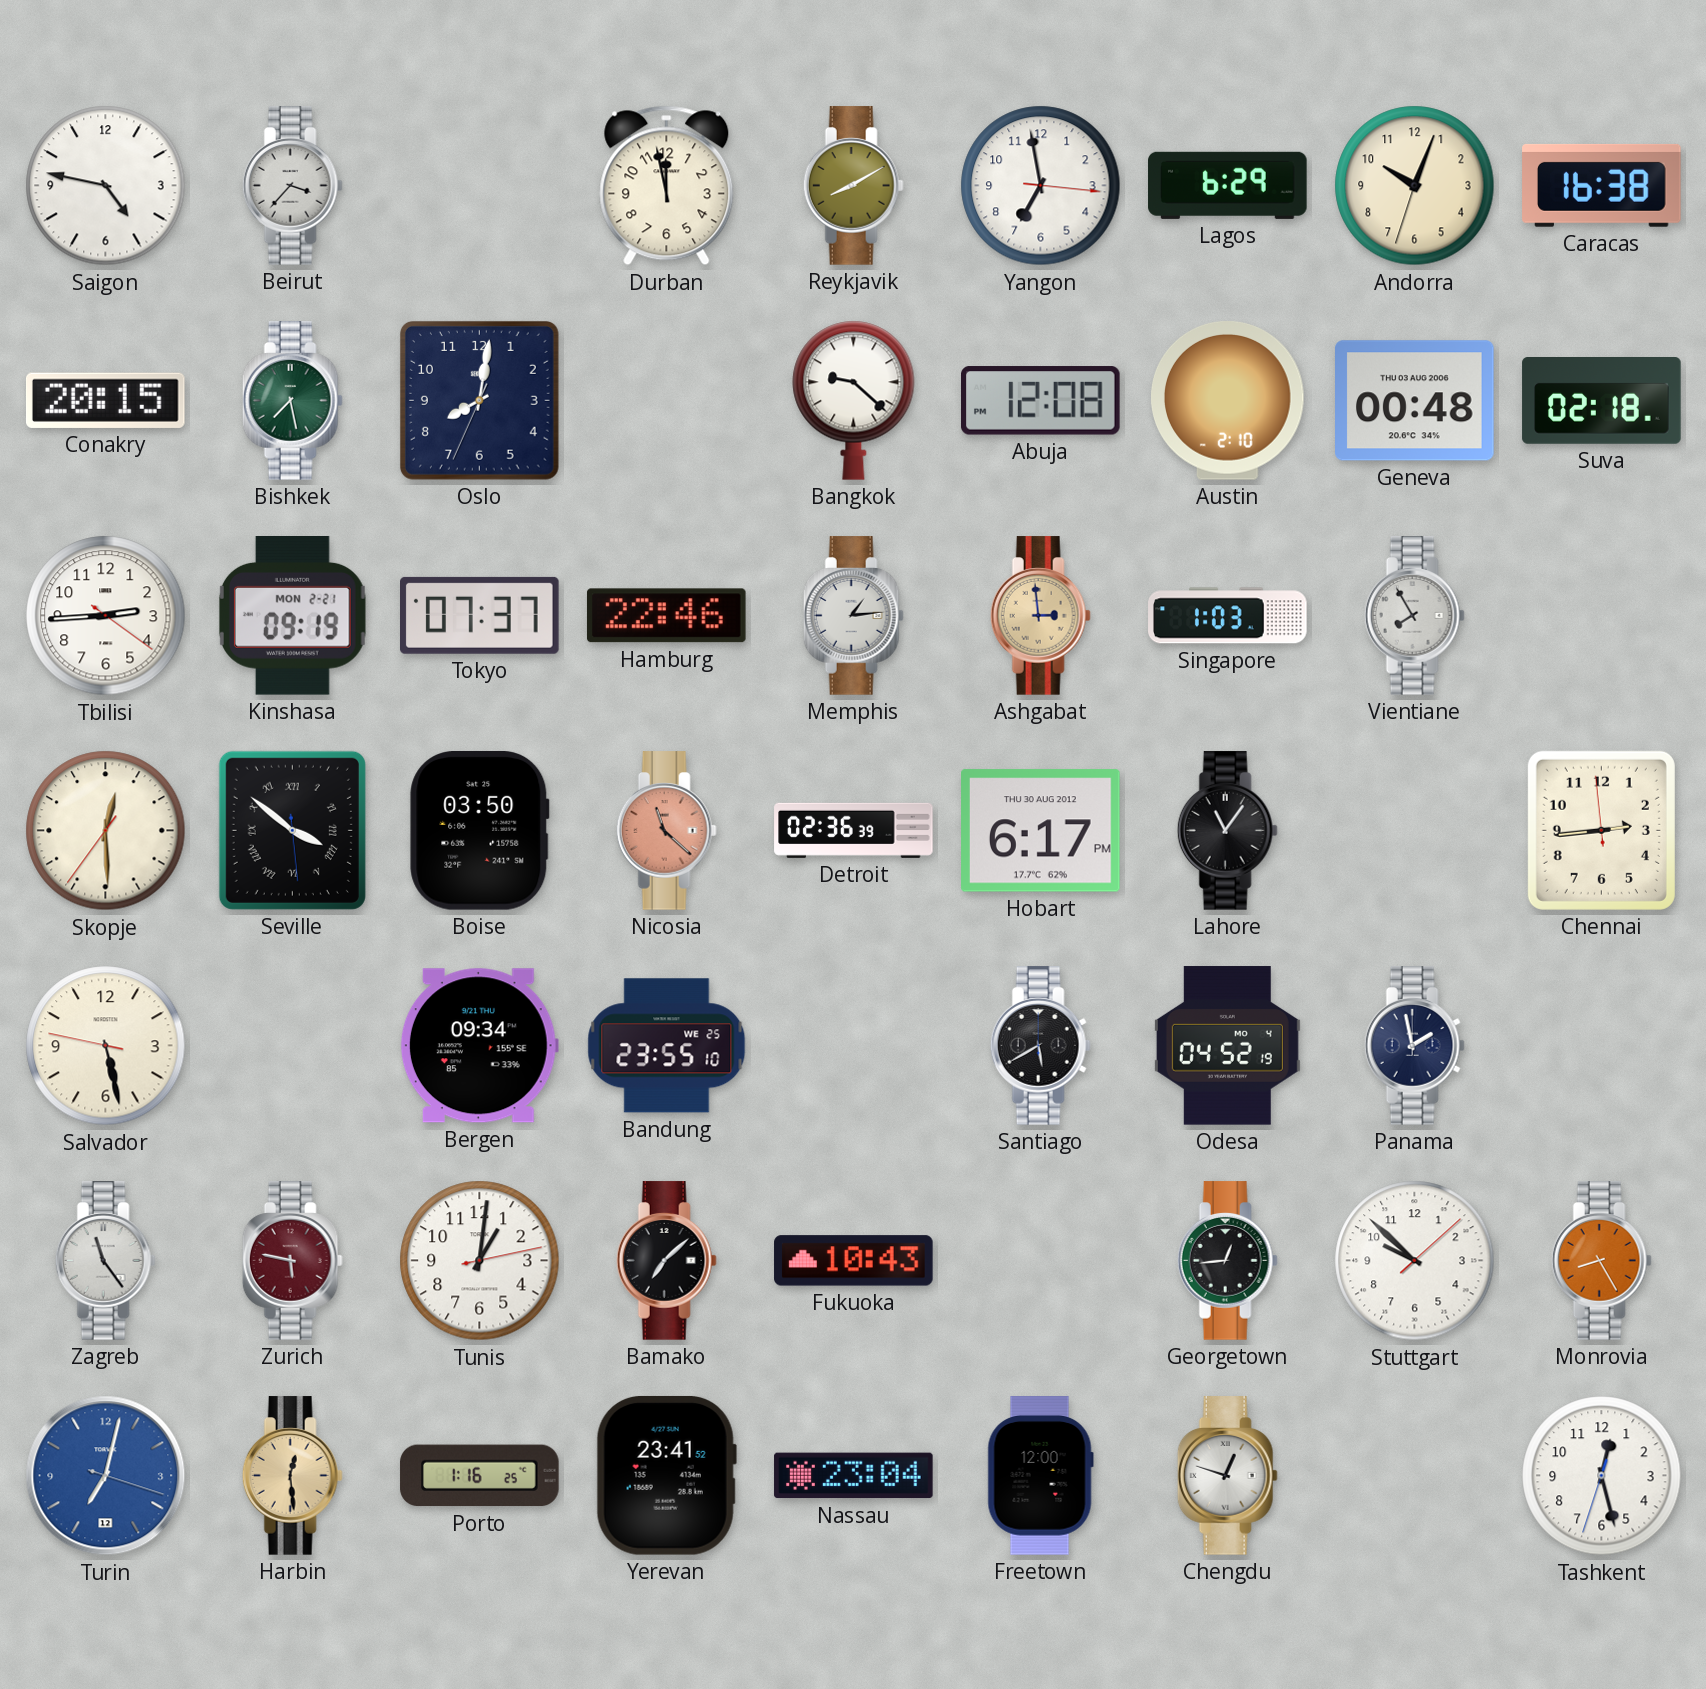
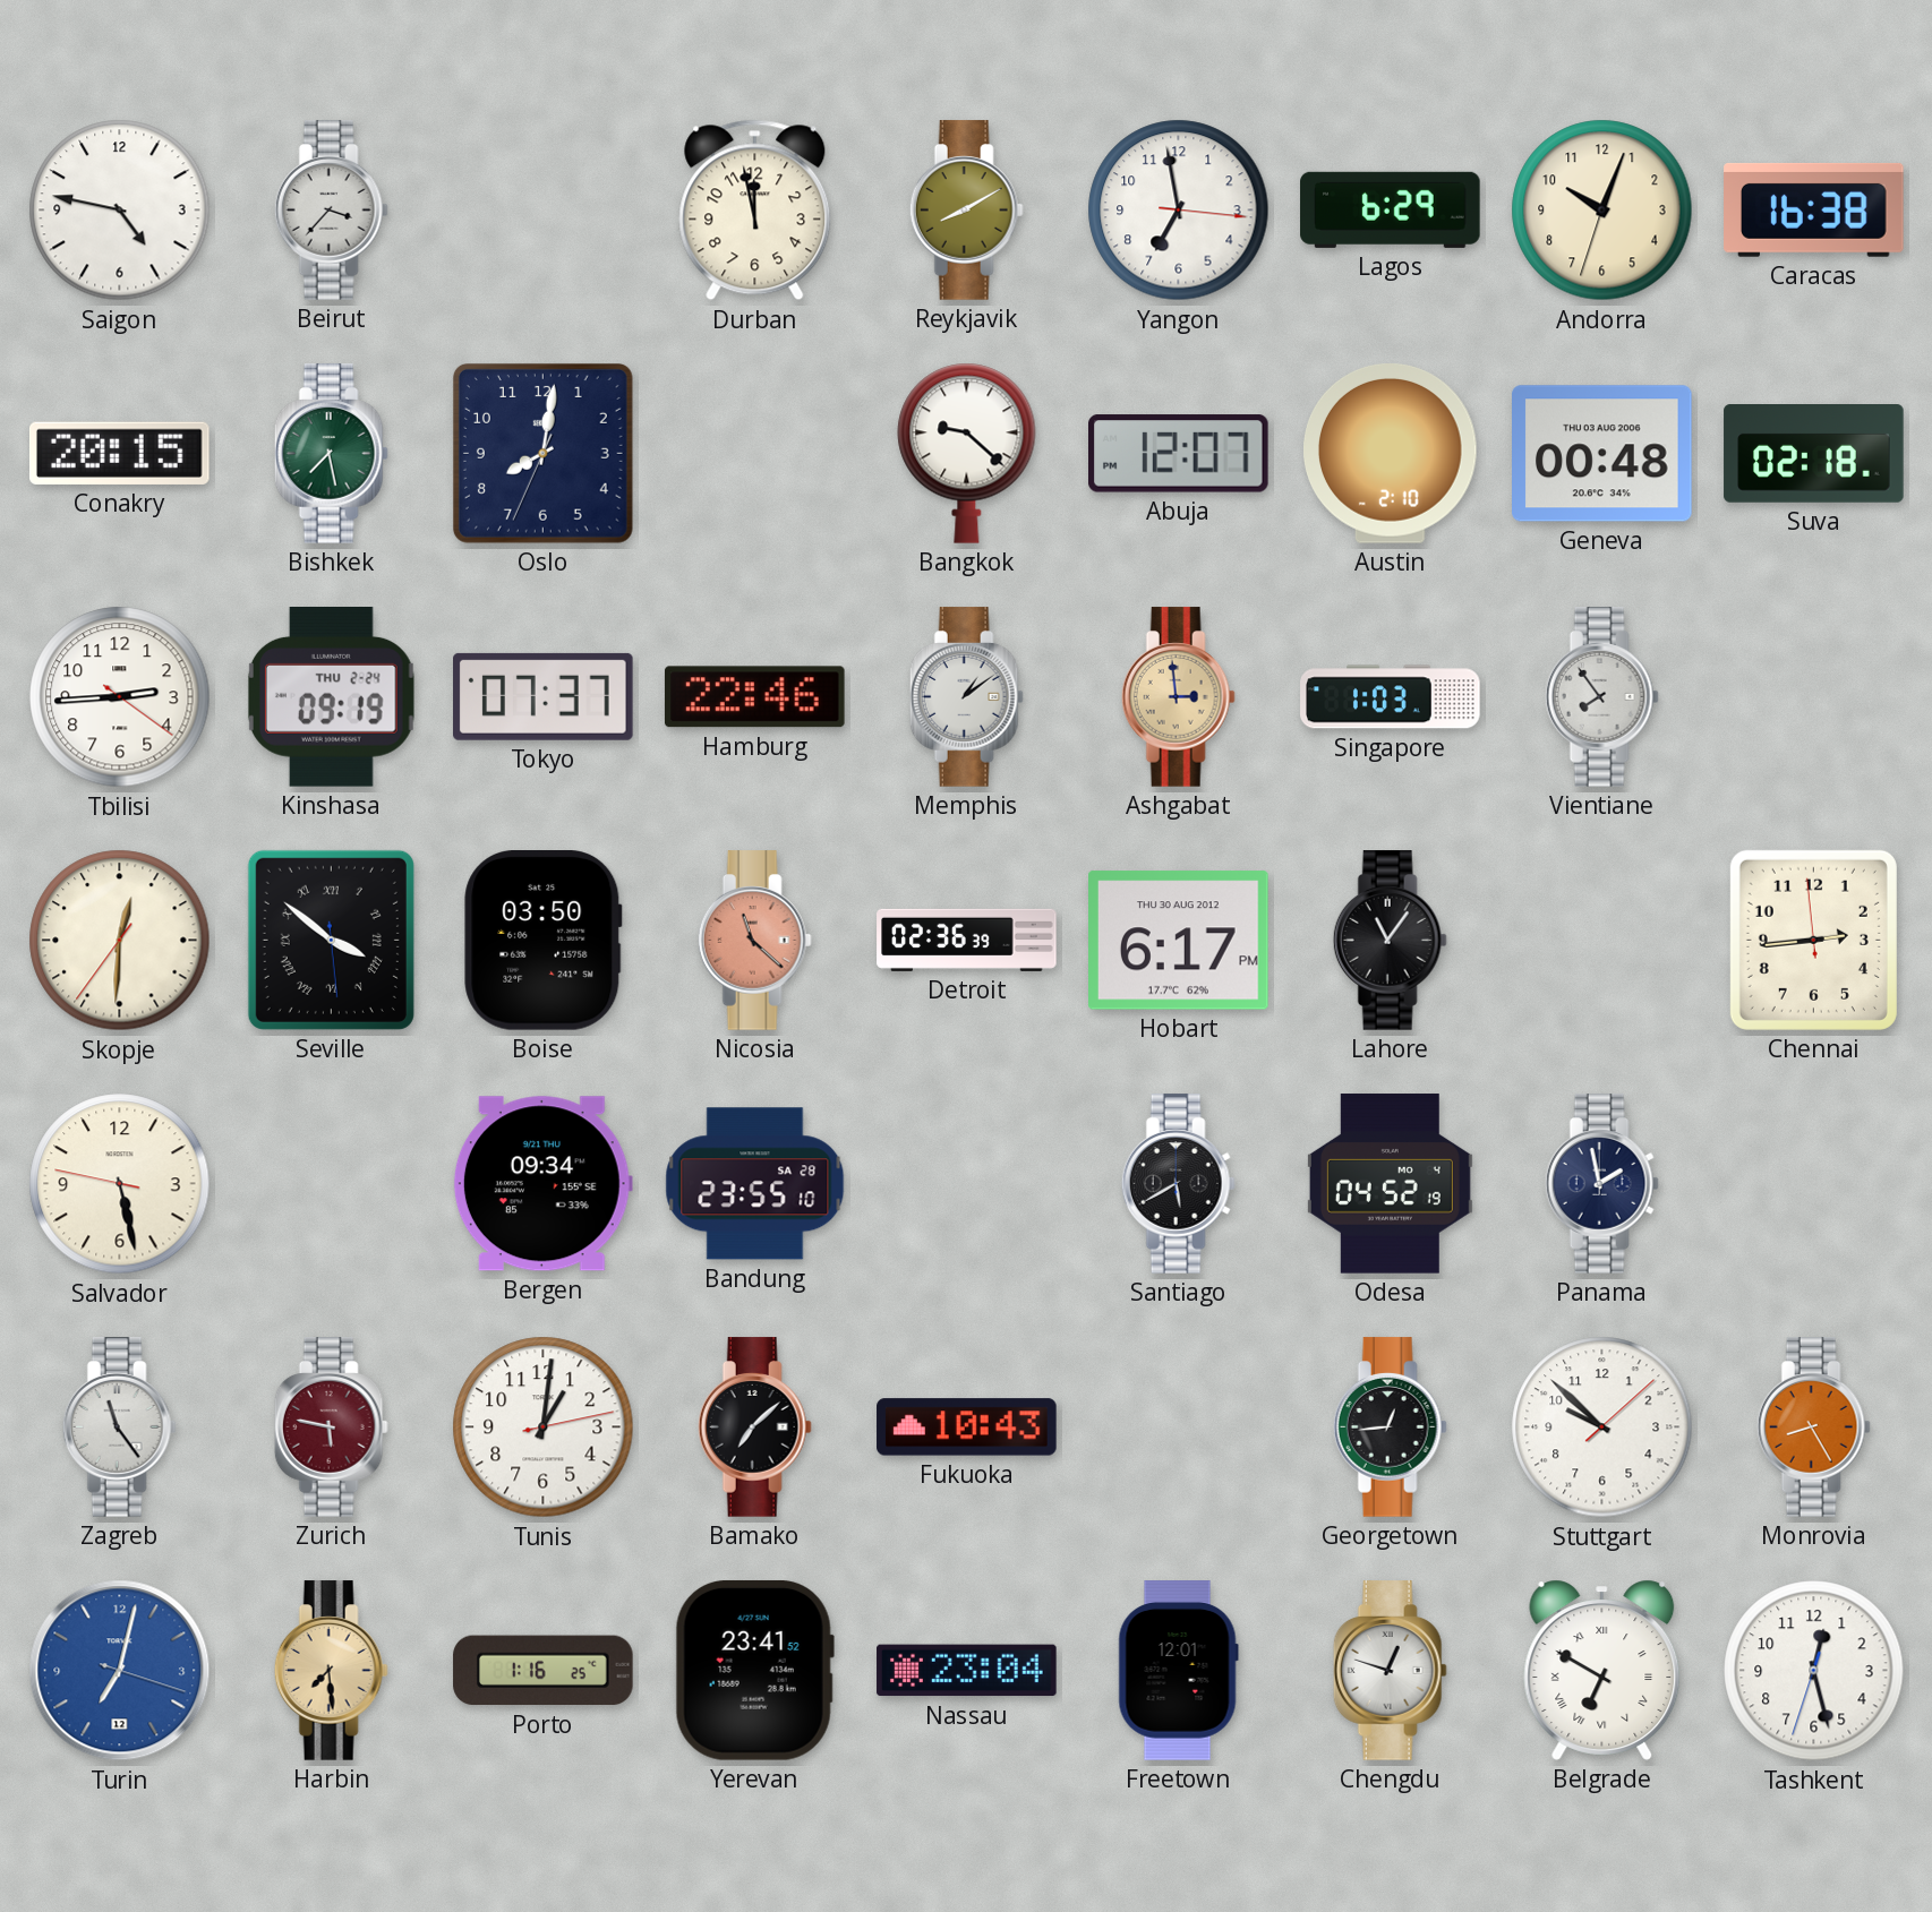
Abuja: 12:08 -> 12:07
Kinshasa date: MON 2-21 -> THU 2-24
Memphis: 1:14 -> 1:09
Vientiane: 7:55 -> 7:54
Skopje: 12:29 -> 12:30
Bandung date: WE 25 -> SA 28
Harbin: 12:29 -> 7:29
Freetown: 12:00 -> 12:01
Belgrade: none -> 6:50
